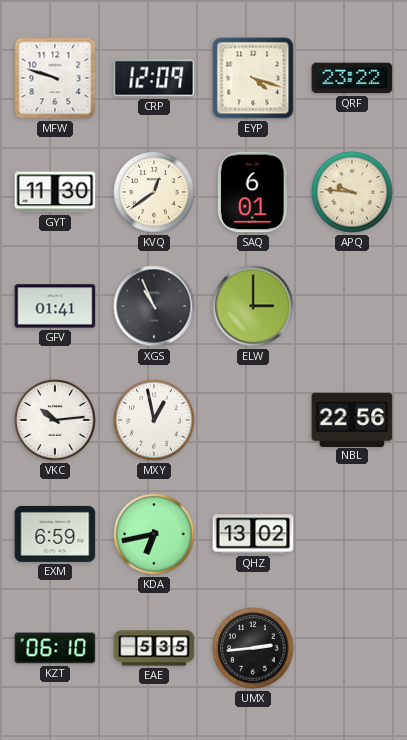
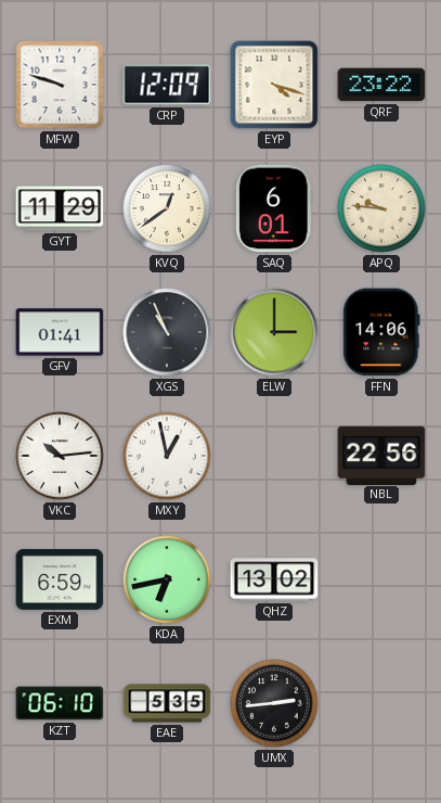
GYT: 11:30 -> 11:29
FFN: none -> 14:06
